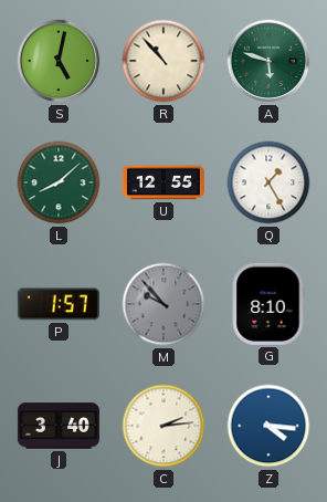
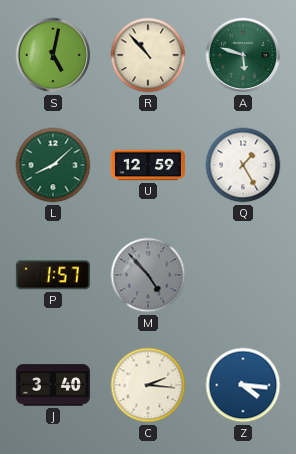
U: 12:55 -> 12:59
M: 9:53 -> 4:53
G: 8:10 -> none
C: 2:14 -> 2:16
